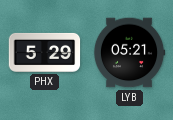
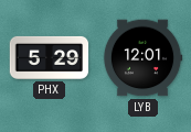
LYB: 05:21 -> 12:01
